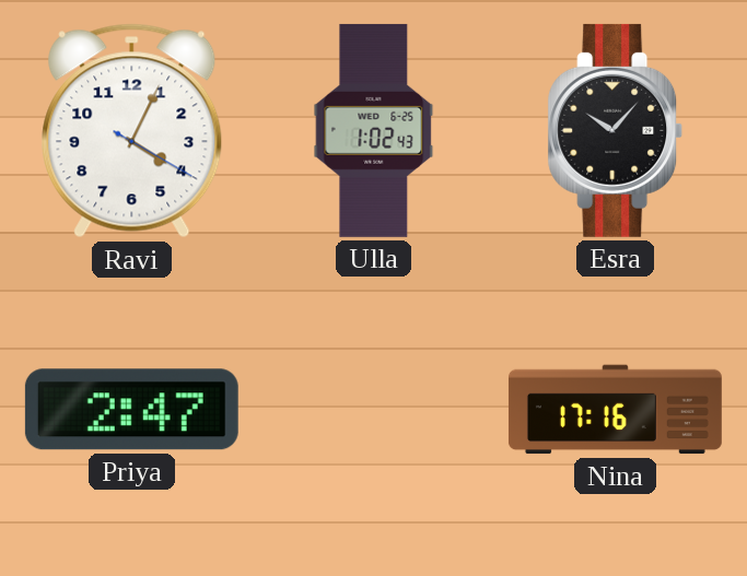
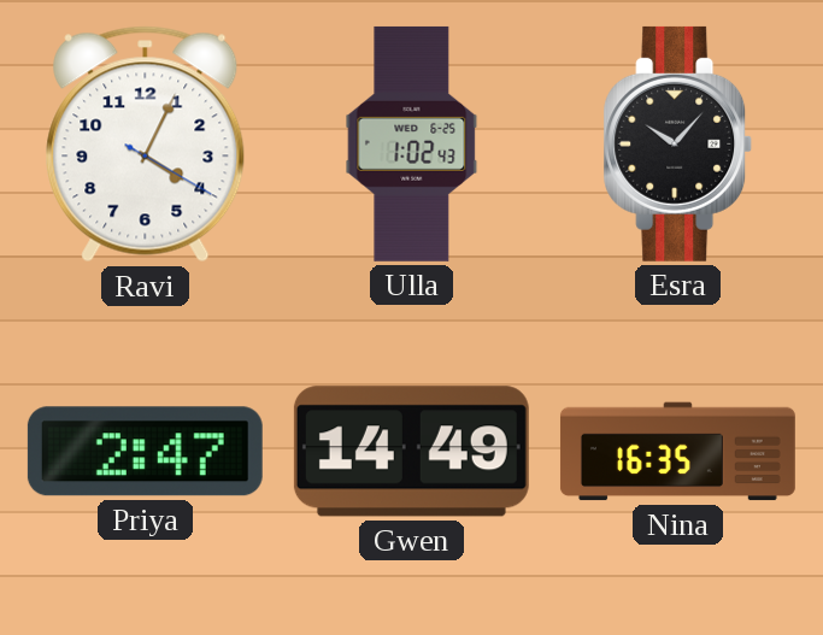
Gwen: none -> 14:49
Nina: 17:16 -> 16:35
